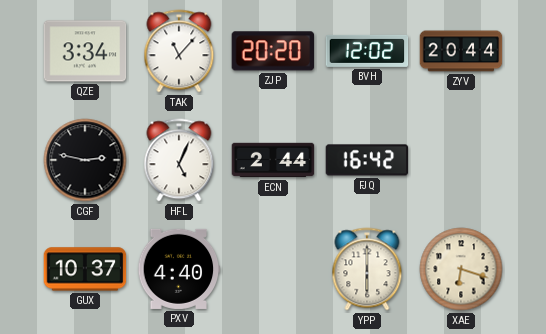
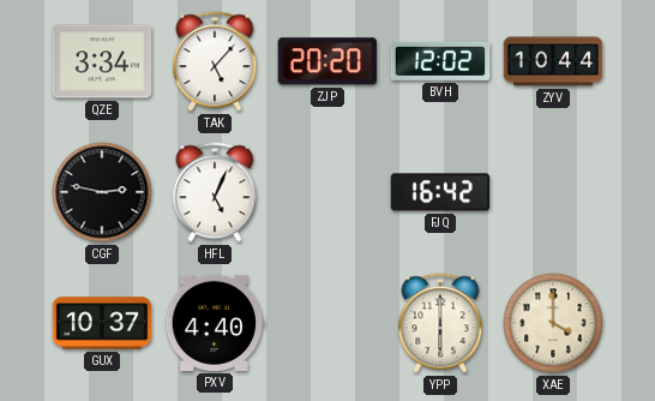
TAK: 11:07 -> 5:07
ZYV: 20:44 -> 10:44
ECN: 2:44 -> none
XAE: 6:18 -> 4:00
